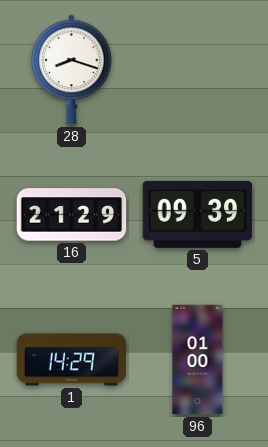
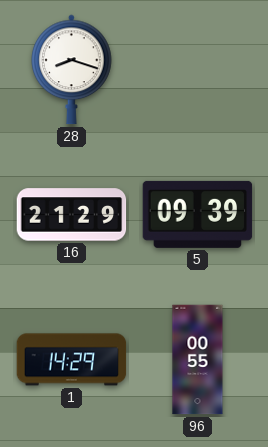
96: 01:00 -> 00:55
